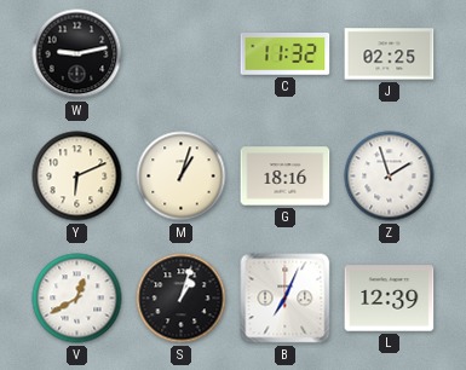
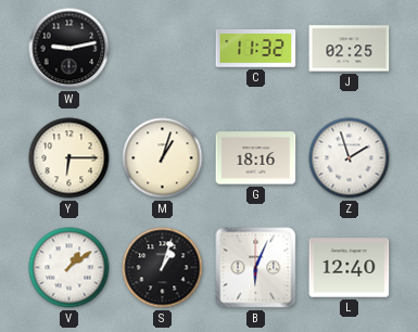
Y: 6:11 -> 6:15
V: 12:40 -> 1:09
B: 7:04 -> 6:04
L: 12:39 -> 12:40
